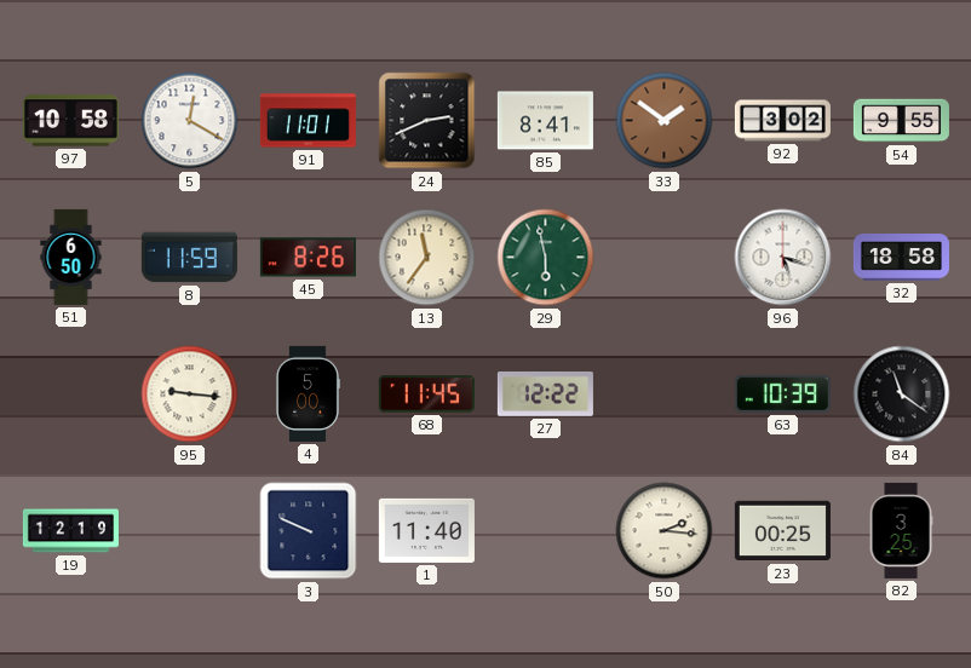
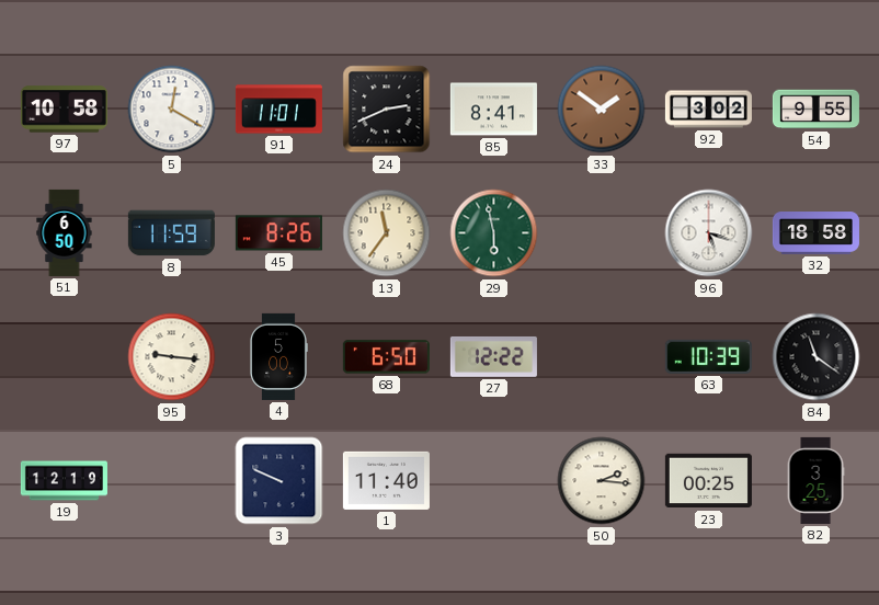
68: 11:45 -> 6:50
